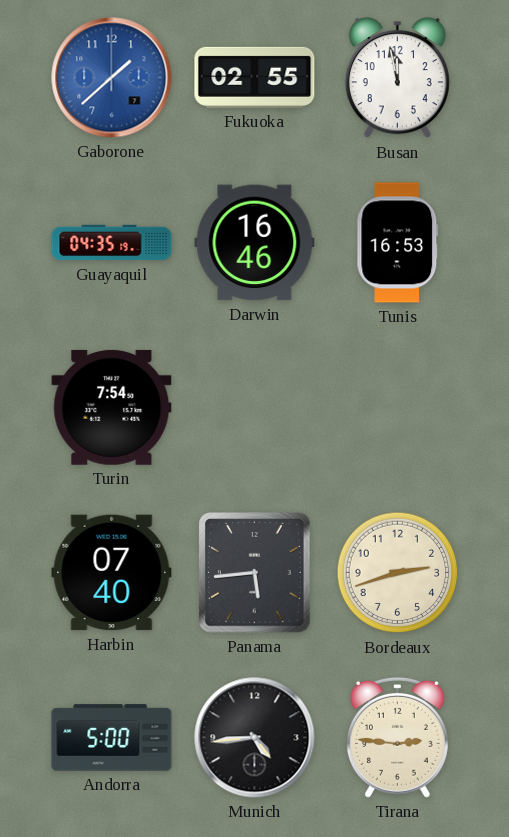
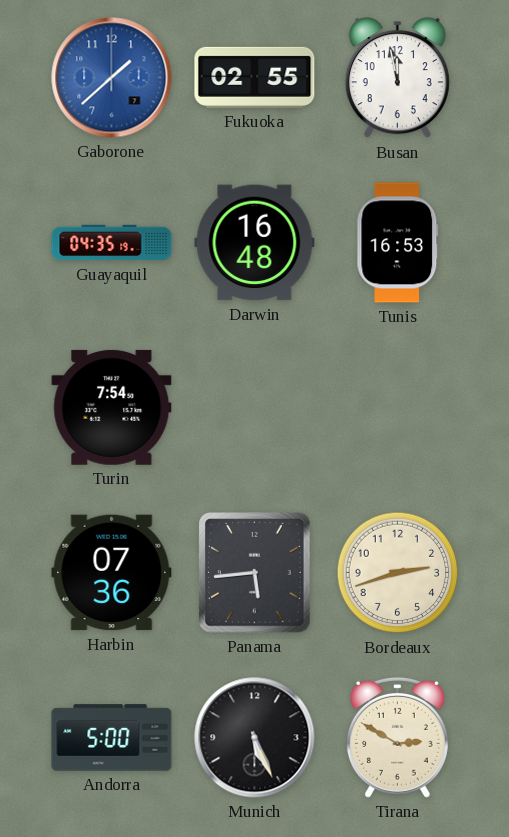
Darwin: 16:46 -> 16:48
Harbin: 07:40 -> 07:36
Munich: 4:44 -> 5:26
Tirana: 2:46 -> 2:50
